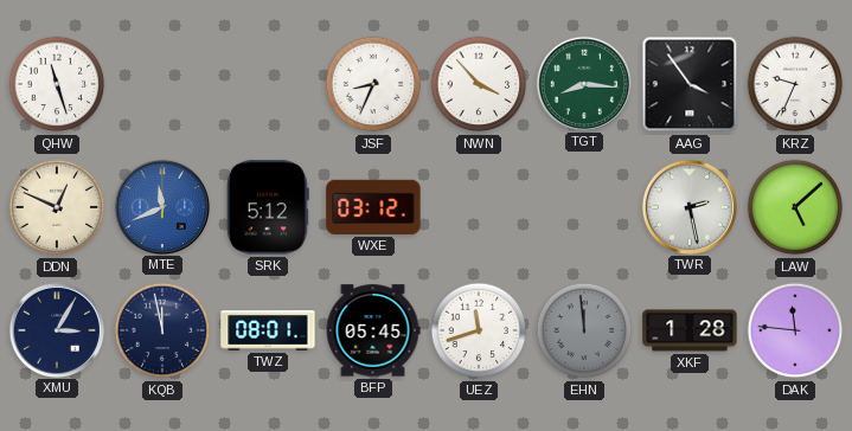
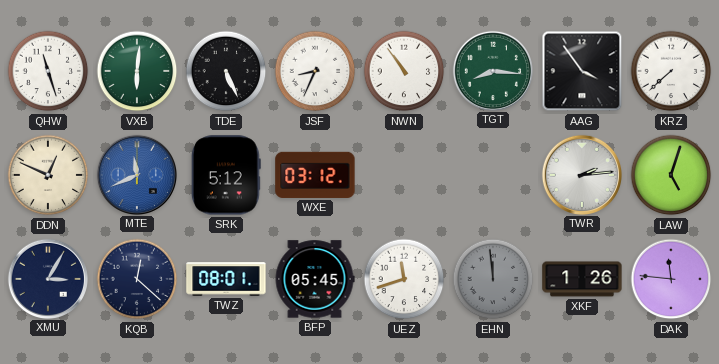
VXB: none -> 6:01
TDE: none -> 5:26
NWN: 3:53 -> 10:54
KRZ: 9:34 -> 7:38
TWR: 2:28 -> 2:14
LAW: 5:08 -> 5:03
KQB: 11:58 -> 12:22
XKF: 1:28 -> 1:26
